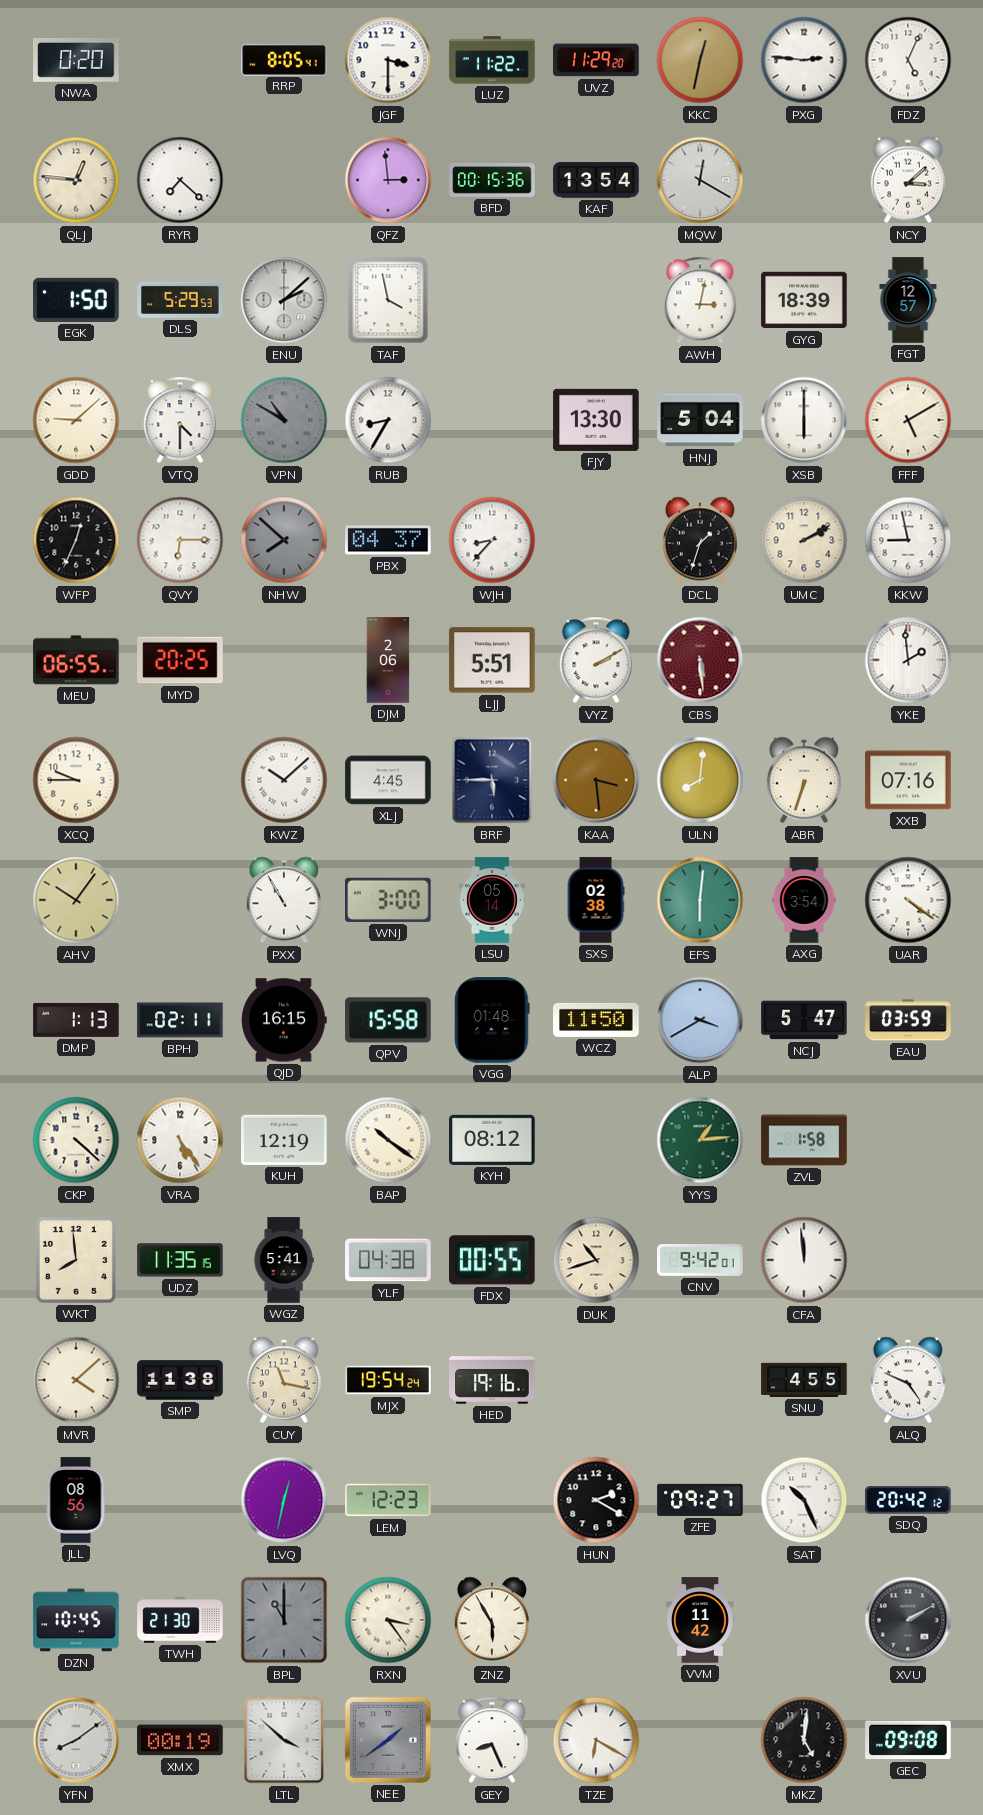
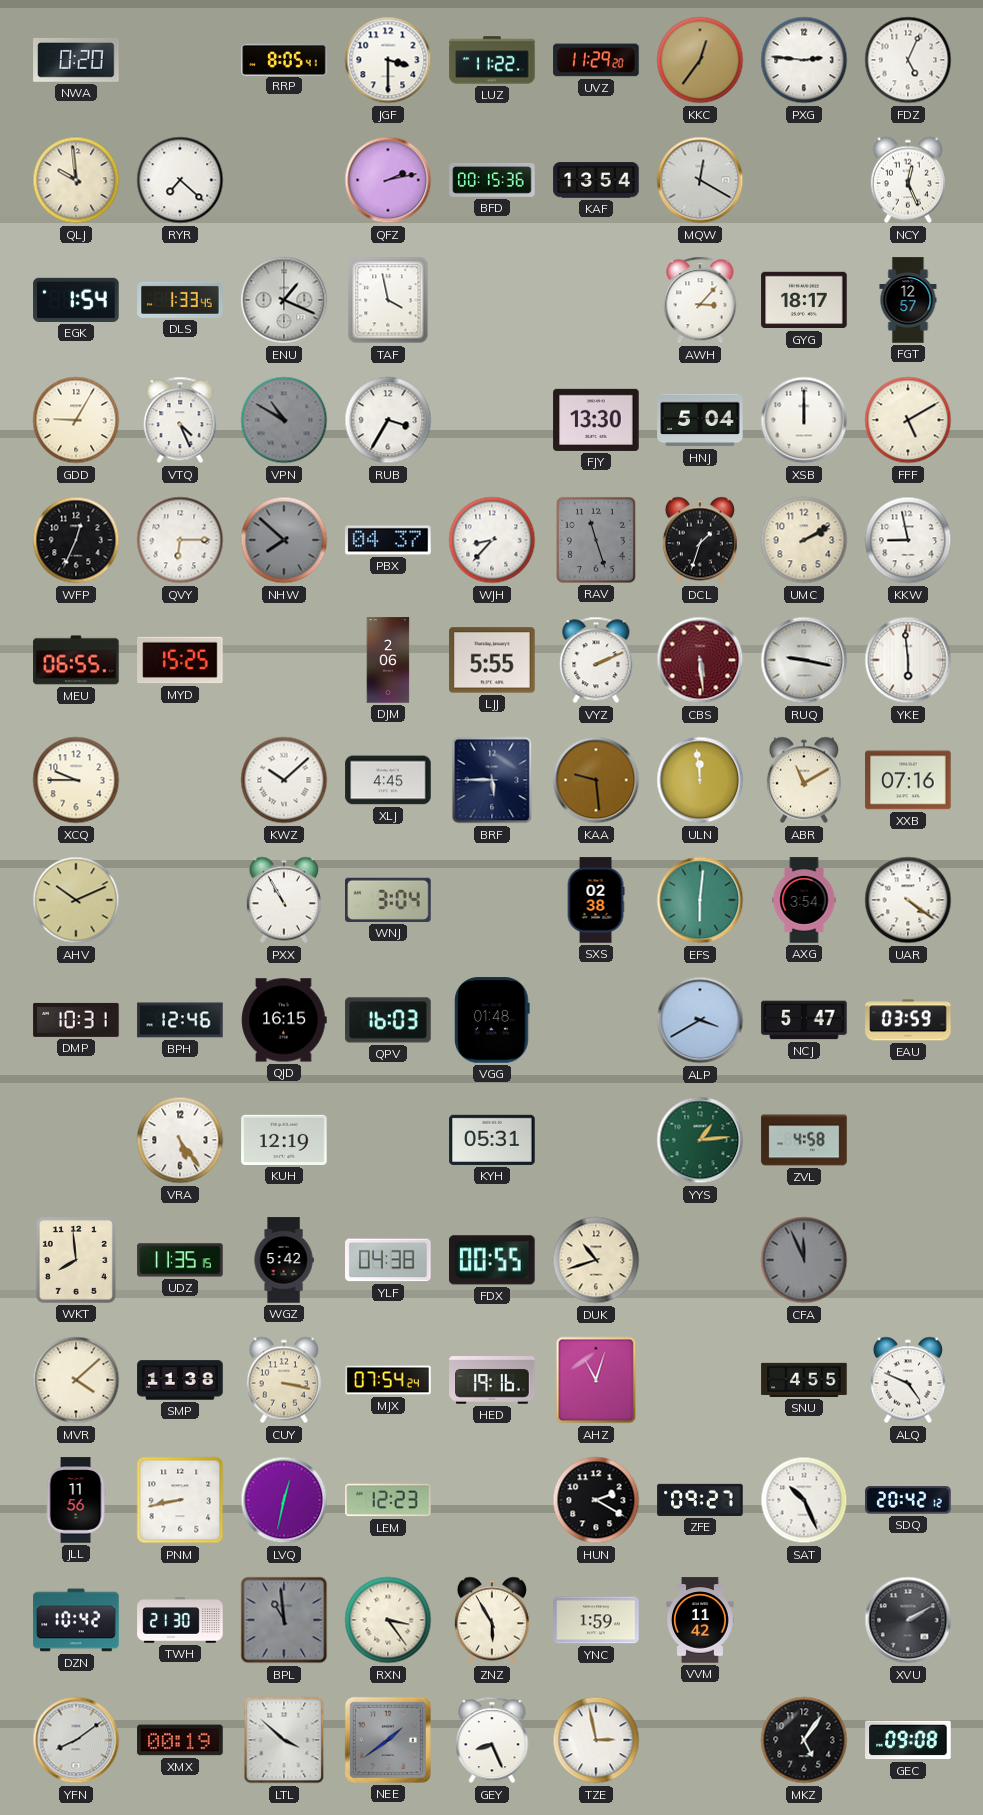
KKC: 12:32 -> 12:36
QLJ: 12:46 -> 9:59
QFZ: 2:59 -> 2:13
NCY: 3:08 -> 12:26
EGK: 1:50 -> 1:54
DLS: 5:29 -> 1:33
ENU: 2:08 -> 1:19
AWH: 3:02 -> 3:07
GYG: 18:39 -> 18:17
GDD: 9:08 -> 9:05
VTQ: 4:30 -> 4:26
RUB: 8:35 -> 3:35
XSB: 6:00 -> 12:00
RAV: none -> 11:27
MYD: 20:25 -> 15:25
LJJ: 5:51 -> 5:55
VYZ: 2:10 -> 2:11
RUQ: none -> 9:17
YKE: 1:59 -> 5:59
KAA: 3:29 -> 9:29
ULN: 8:01 -> 11:59
ABR: 6:33 -> 11:10
AHV: 10:06 -> 10:11
WNJ: 3:00 -> 3:04
LSU: 05:14 -> none
DMP: 1:13 -> 10:31
BPH: 02:11 -> 12:46
QPV: 15:58 -> 16:03
WCZ: 11:50 -> none
CKP: 4:22 -> none
BAP: 10:21 -> none
KYH: 08:12 -> 05:31
ZVL: 1:58 -> 4:58
WGZ: 5:41 -> 5:42
CNV: 9:42 -> none
CFA: 11:59 -> 11:56
CFA dial: white -> grey
CUY: 11:17 -> 3:17
MJX: 19:54 -> 07:54
AHZ: none -> 11:03
JLL: 08:56 -> 11:56
PNM: none -> 8:43
DZN: 10:45 -> 10:42
BPL: 11:00 -> 10:59
YNC: none -> 1:59
TZE: 6:20 -> 2:58
MKZ: 5:01 -> 5:06
